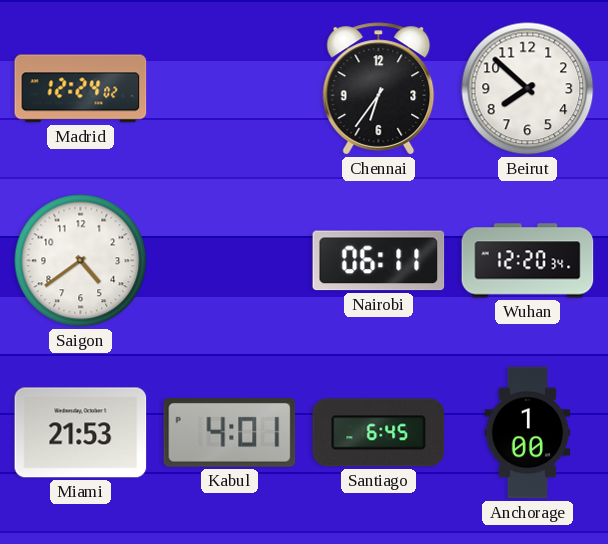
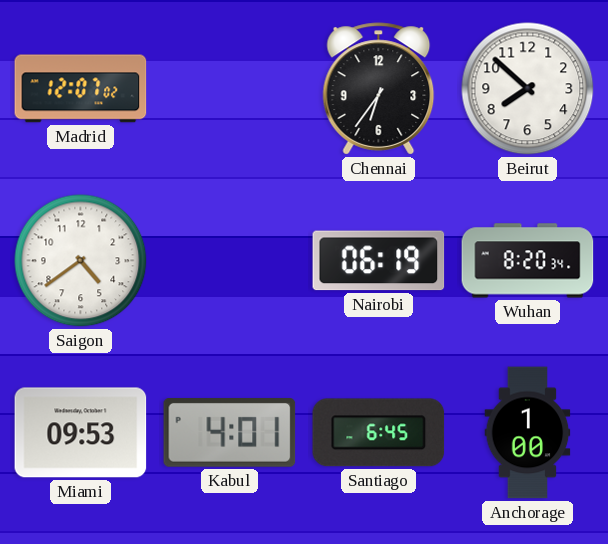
Madrid: 12:24 -> 12:07
Nairobi: 06:11 -> 06:19
Wuhan: 12:20 -> 8:20
Miami: 21:53 -> 09:53
